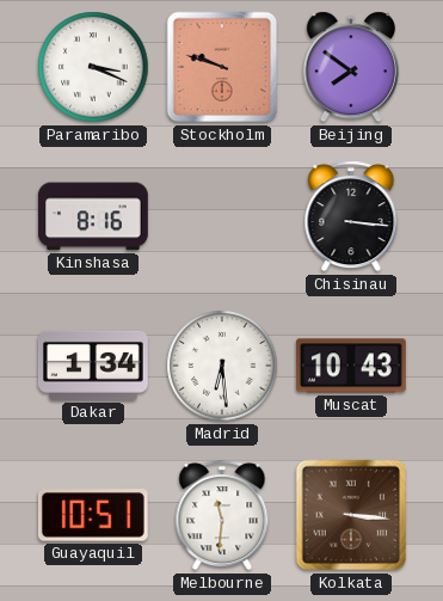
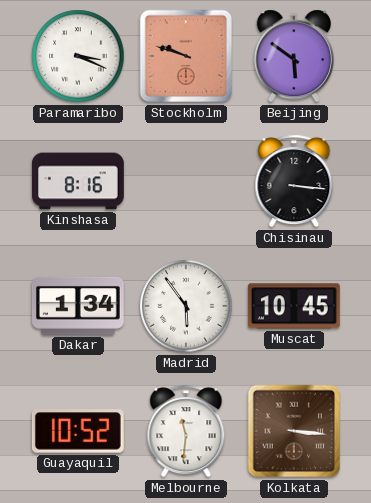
Beijing: 7:51 -> 5:51
Madrid: 6:29 -> 5:54
Muscat: 10:43 -> 10:45
Guayaquil: 10:51 -> 10:52
